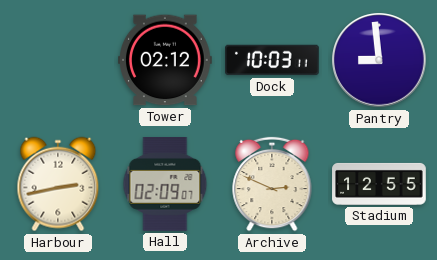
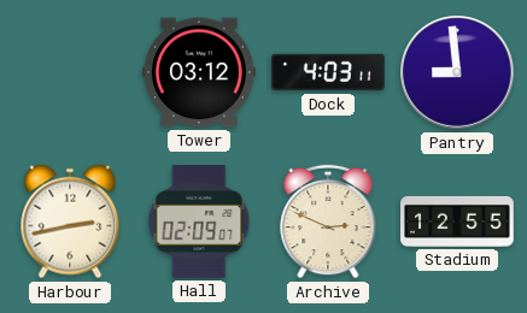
Tower: 02:12 -> 03:12
Dock: 10:03 -> 4:03
